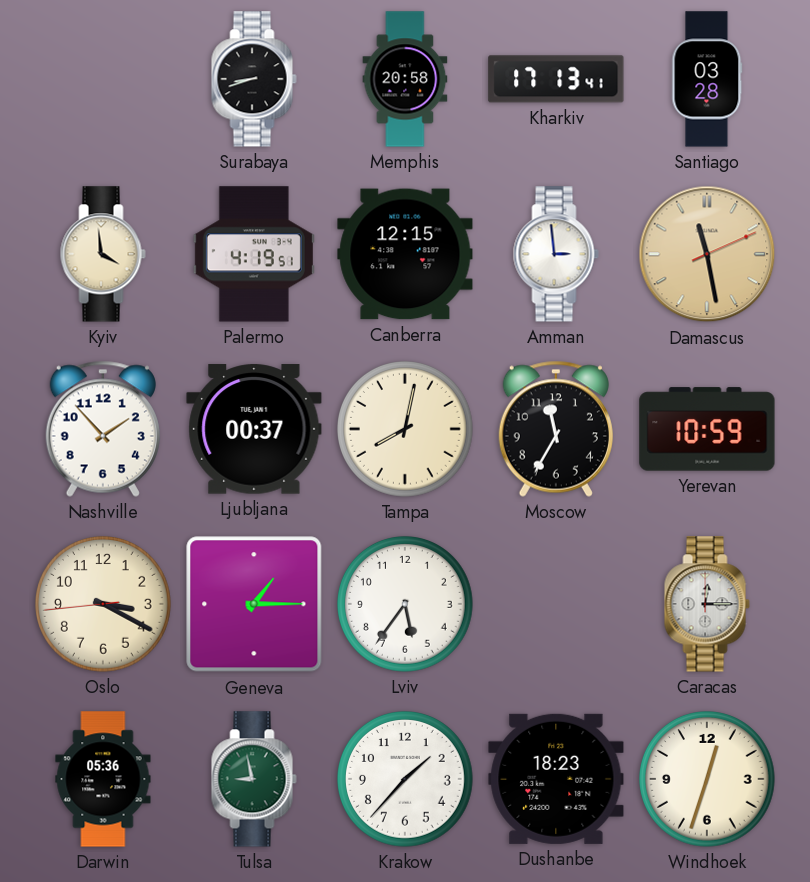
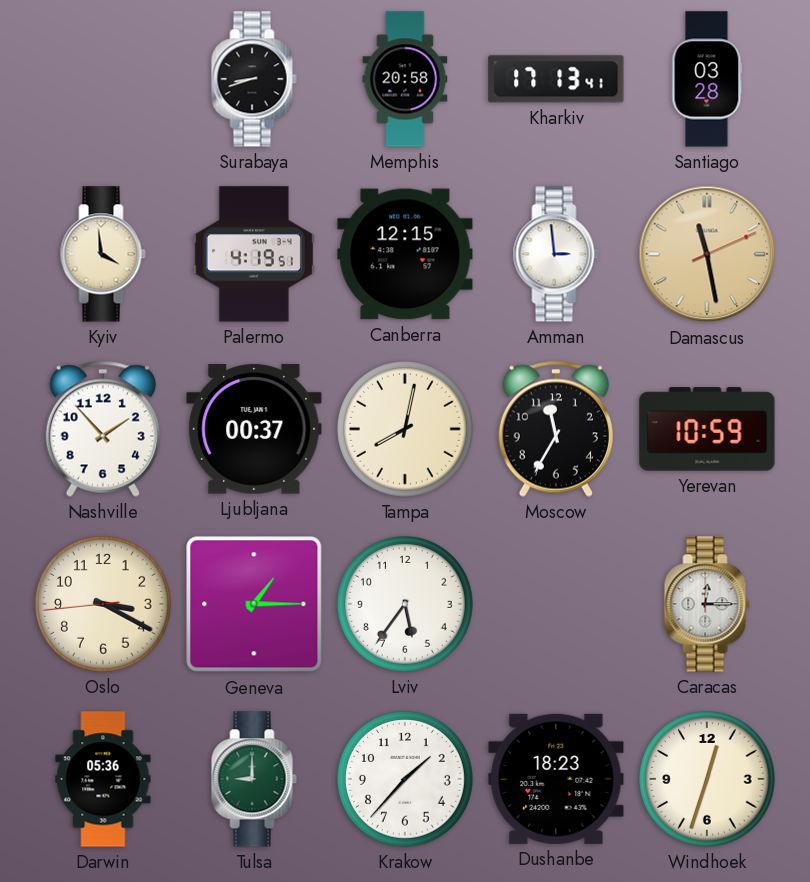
Tulsa: 8:58 -> 9:00
